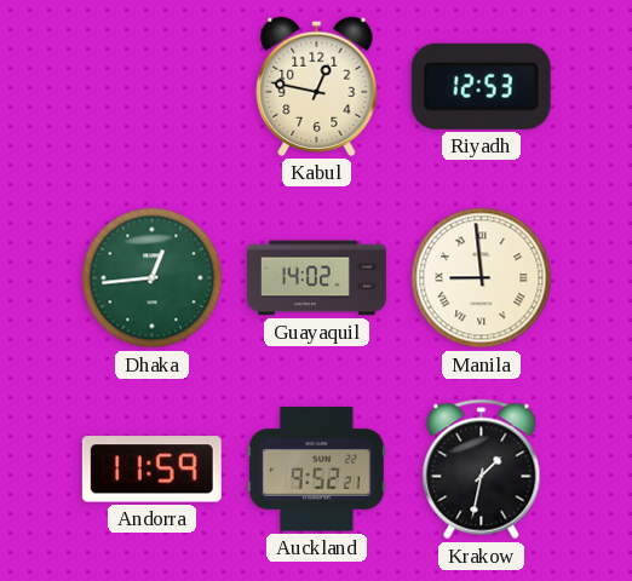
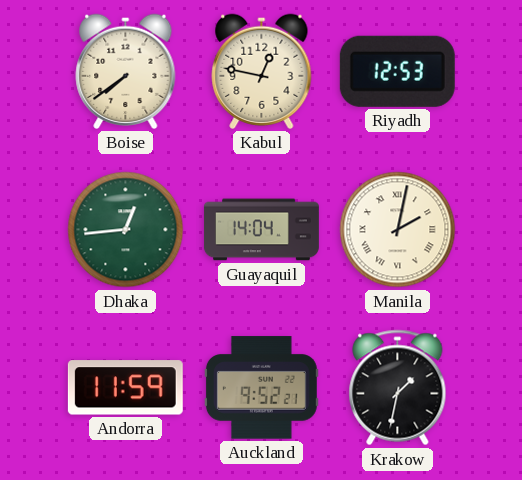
Boise: none -> 7:39
Guayaquil: 14:02 -> 14:04
Manila: 8:59 -> 2:02
